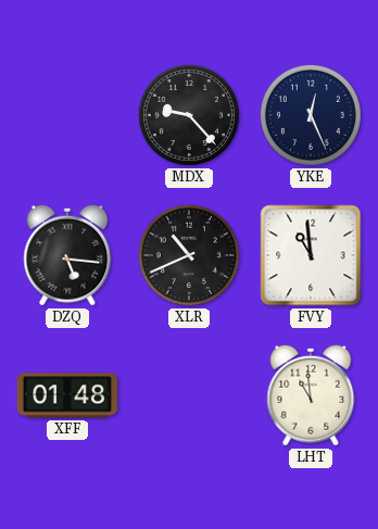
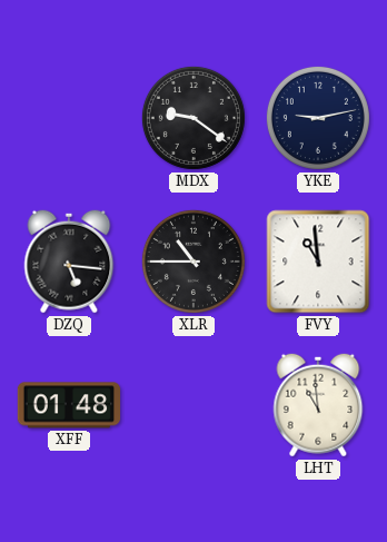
MDX: 9:23 -> 9:21
YKE: 12:26 -> 9:13
XLR: 10:41 -> 10:45
